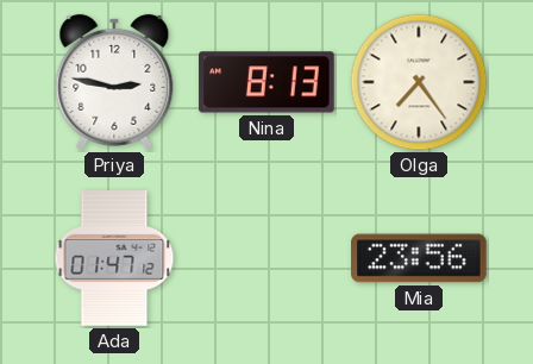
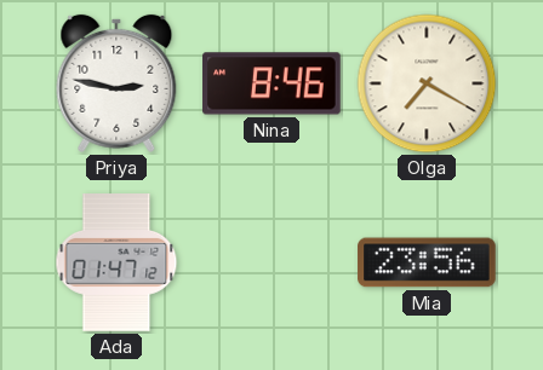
Nina: 8:13 -> 8:46
Olga: 7:24 -> 7:20
